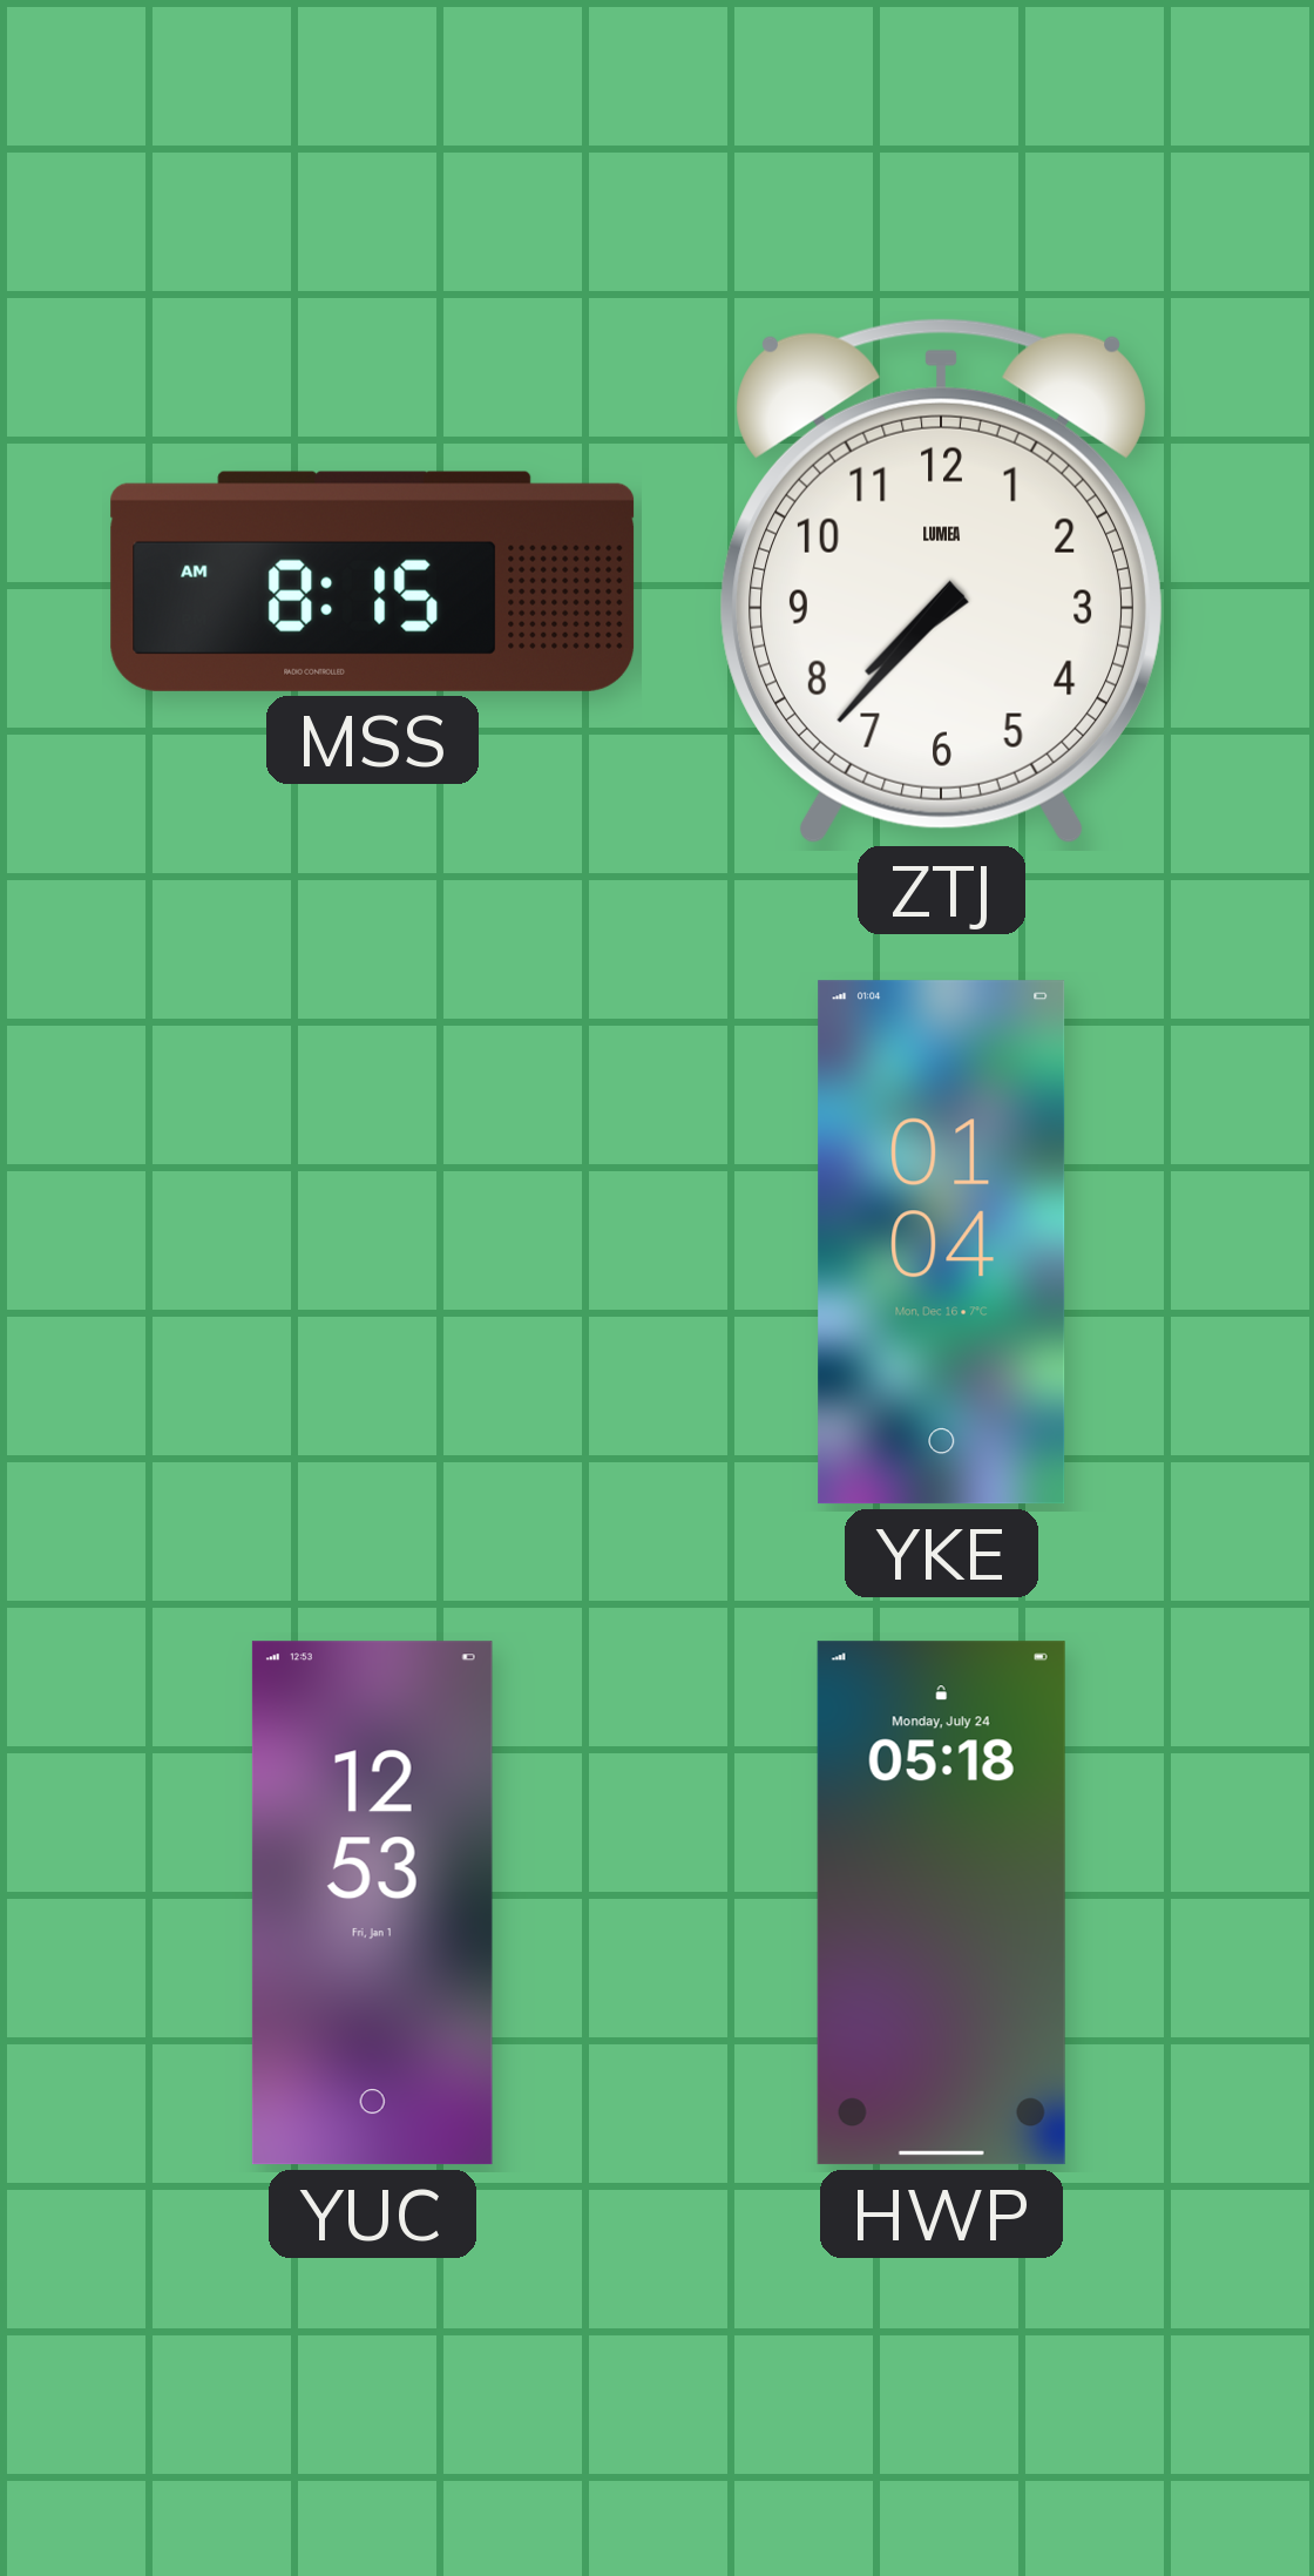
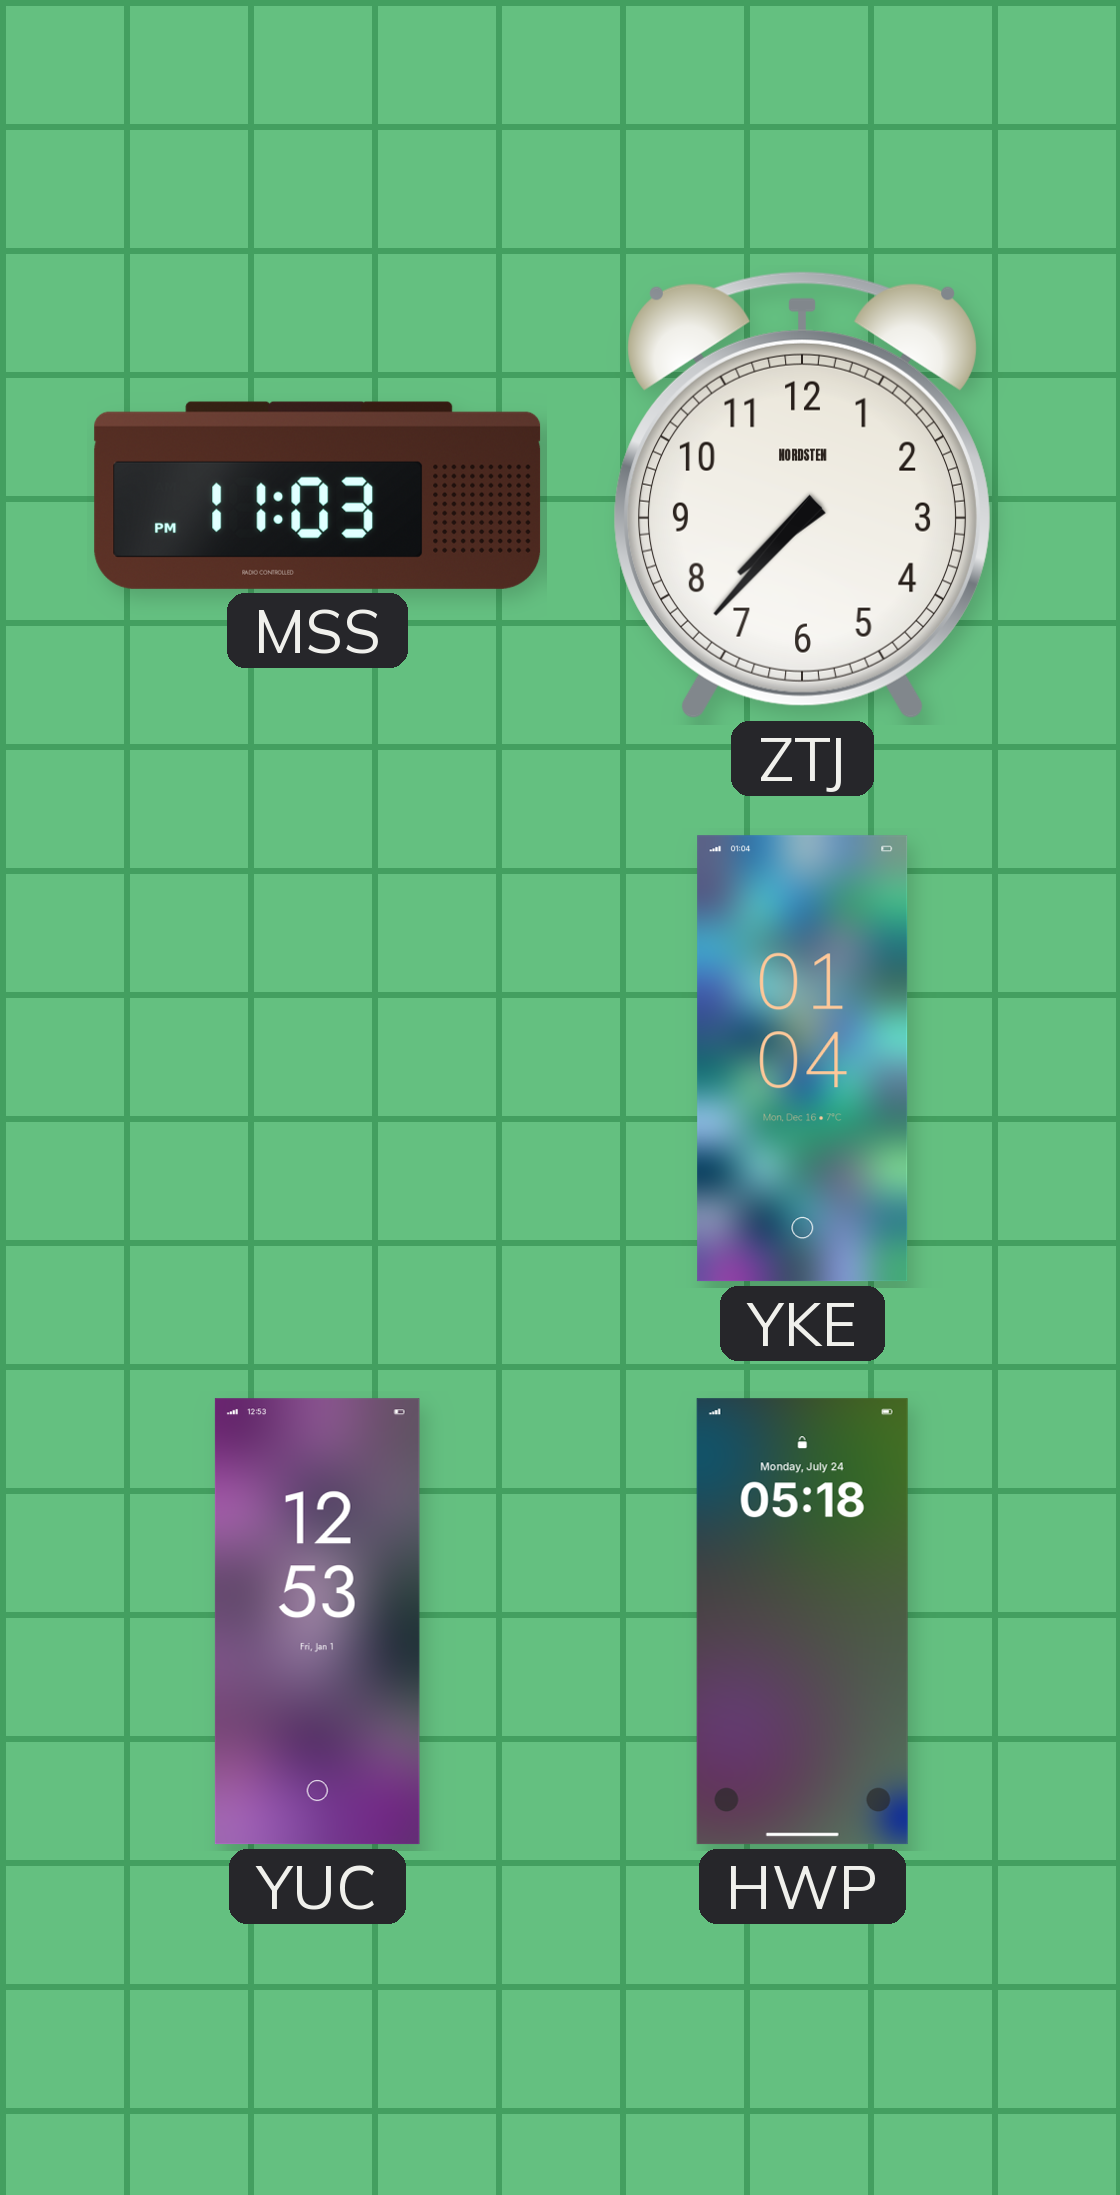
MSS: 8:15 -> 11:03
ZTJ brand: LUMEA -> NORDSTEN
